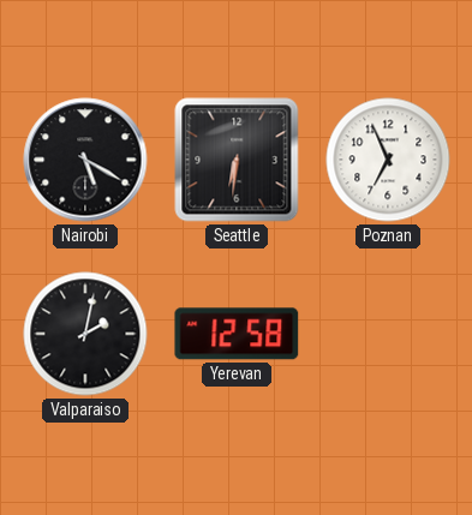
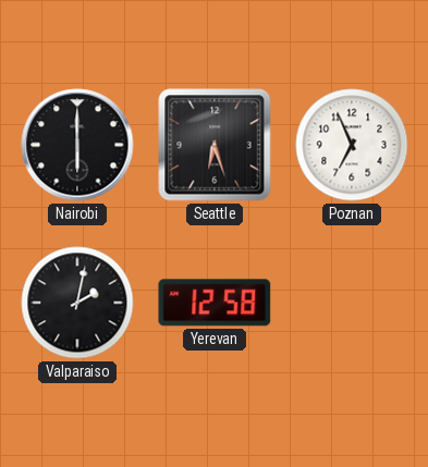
Nairobi: 5:20 -> 6:00
Seattle: 6:31 -> 6:27
